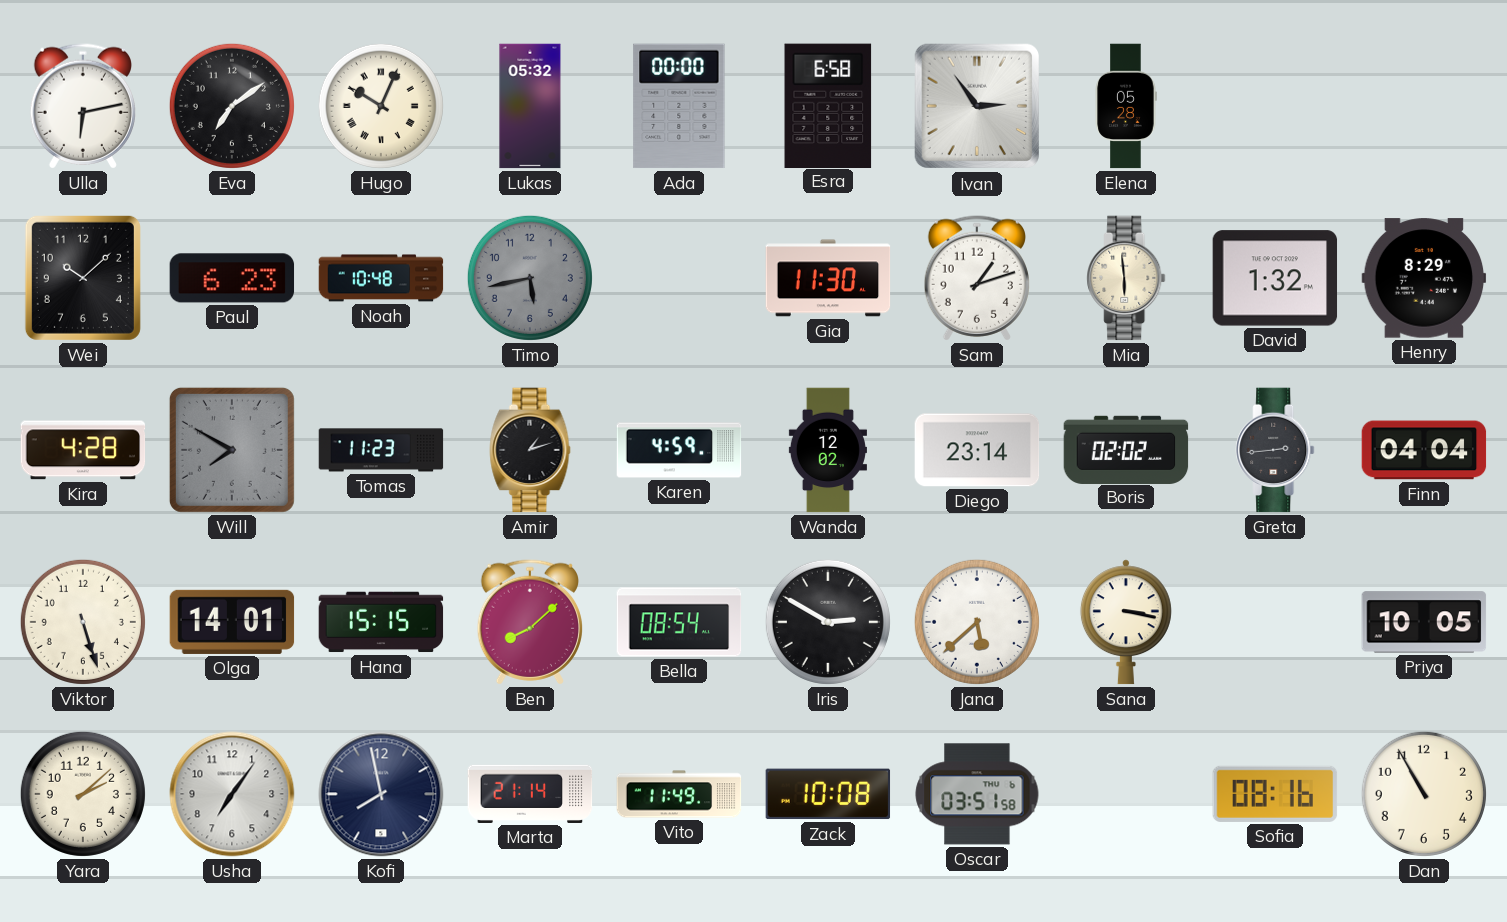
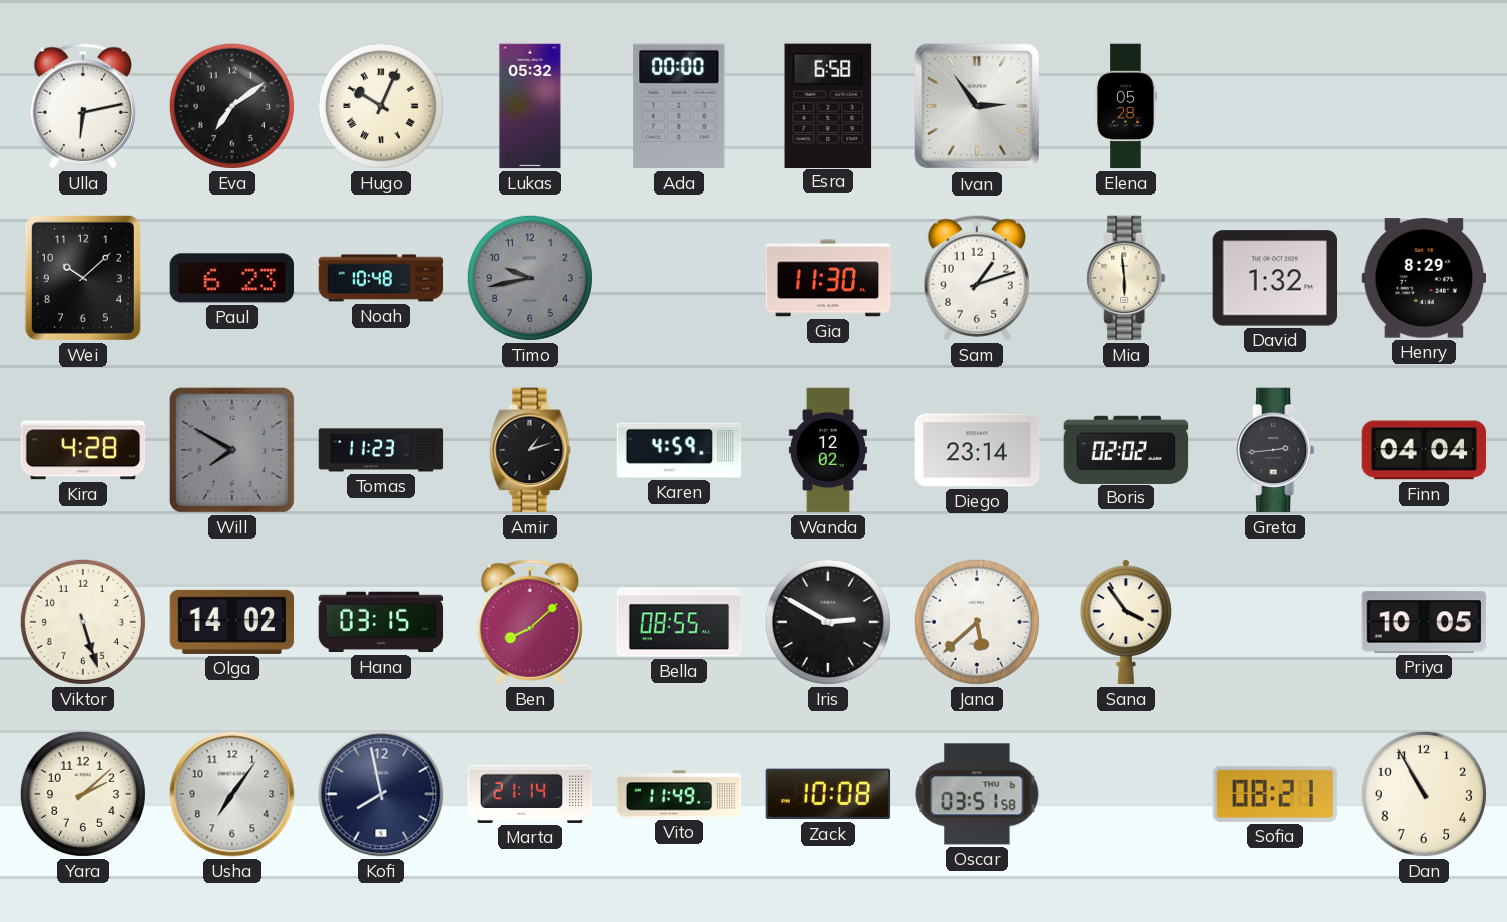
Timo: 5:43 -> 9:43
Olga: 14:01 -> 14:02
Hana: 15:15 -> 03:15
Bella: 08:54 -> 08:55
Sana: 3:17 -> 3:54
Sofia: 08:16 -> 08:21
